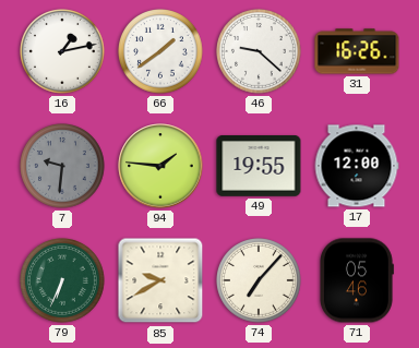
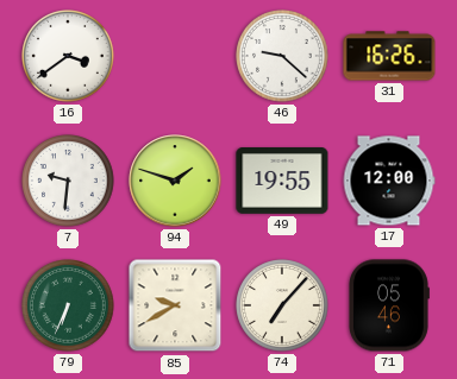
16: 1:13 -> 3:39
66: 1:39 -> none
7 dial: grey -> white
94: 1:46 -> 1:48
